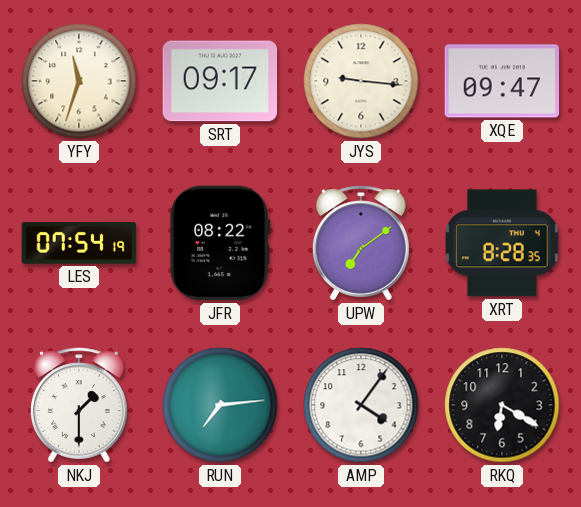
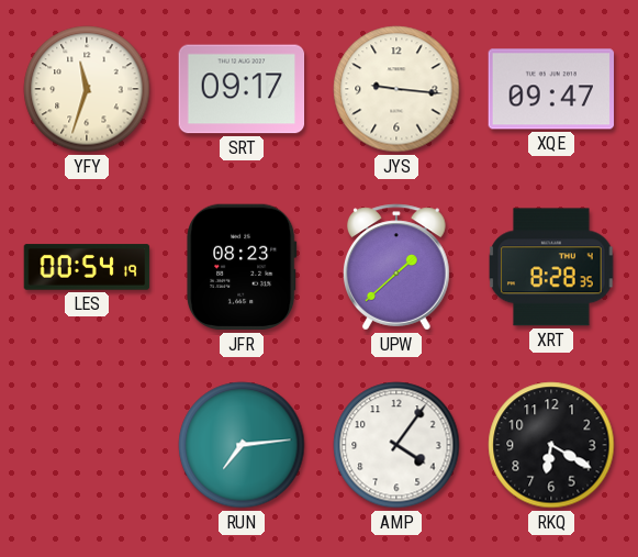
LES: 07:54 -> 00:54
JFR: 08:22 -> 08:23
UPW: 7:09 -> 1:38
NKJ: 1:30 -> none
